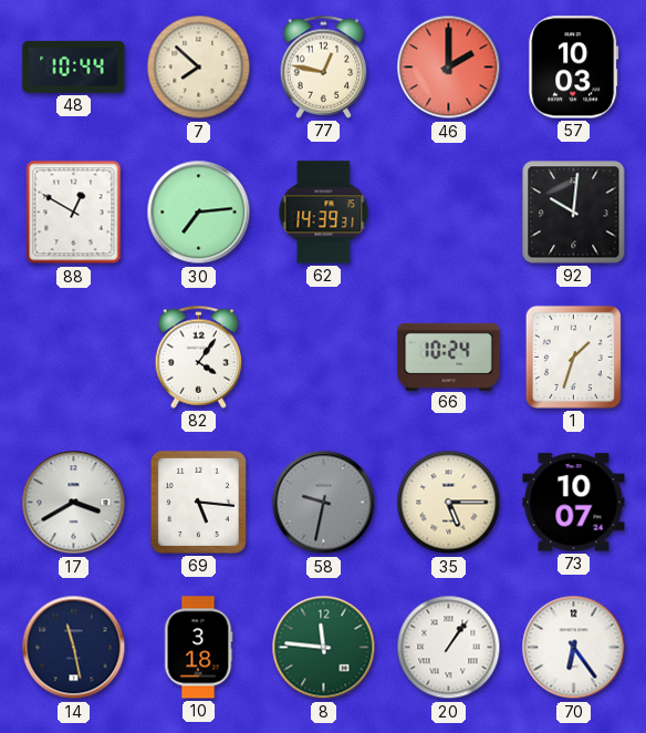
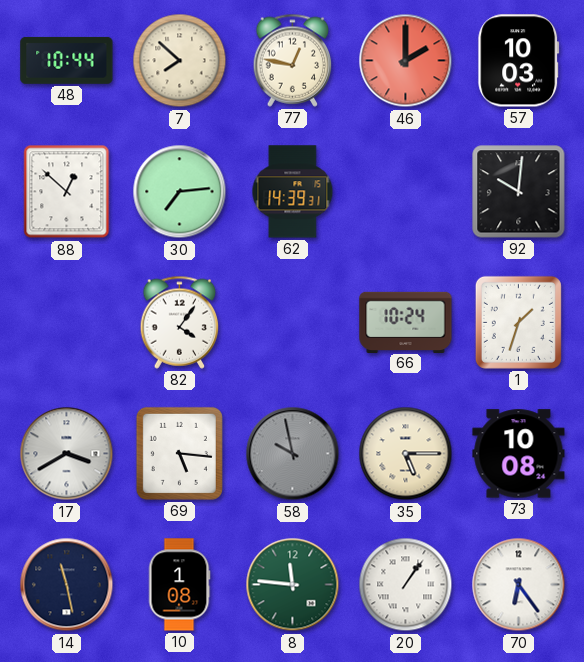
88: 12:50 -> 12:52
58: 9:32 -> 9:58
73: 10:07 -> 10:08
10: 3:18 -> 1:08
